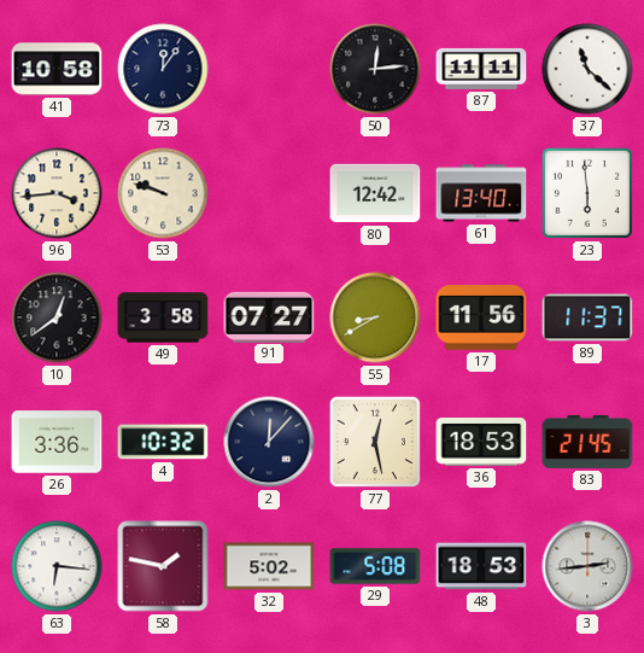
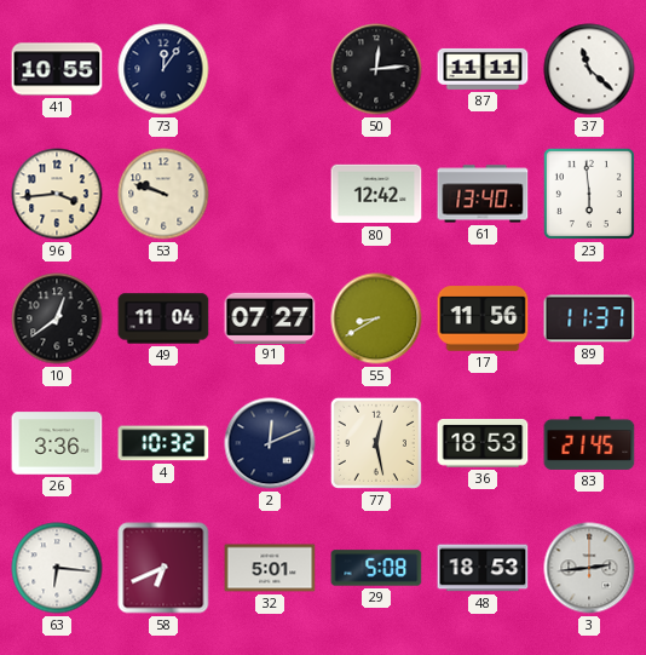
41: 10:58 -> 10:55
49: 3:58 -> 11:04
2: 12:07 -> 12:11
58: 1:47 -> 6:41
32: 5:02 -> 5:01
